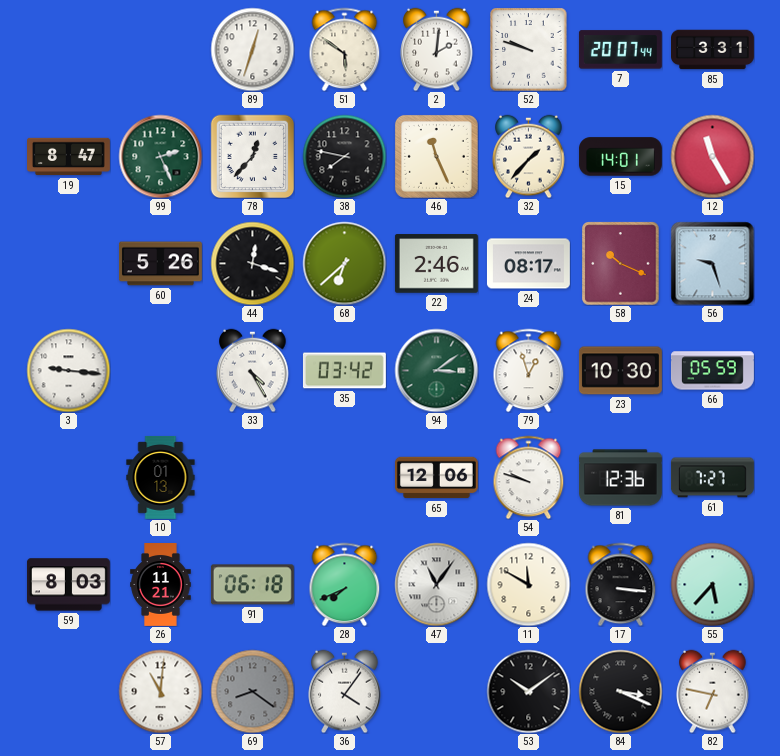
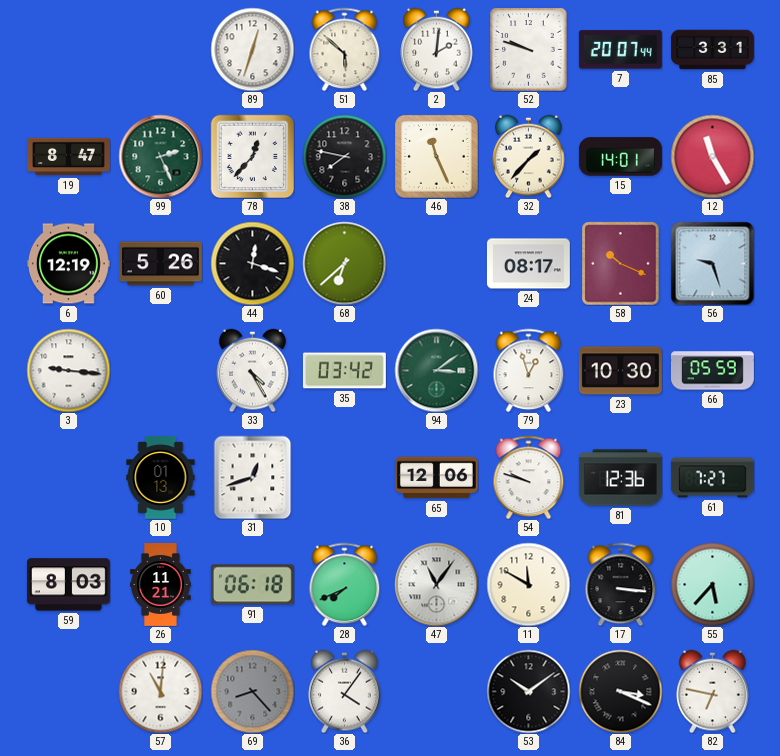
51: 5:51 -> 5:52
6: none -> 12:19
22: 2:46 -> none
31: none -> 12:42
69: 8:21 -> 8:23
